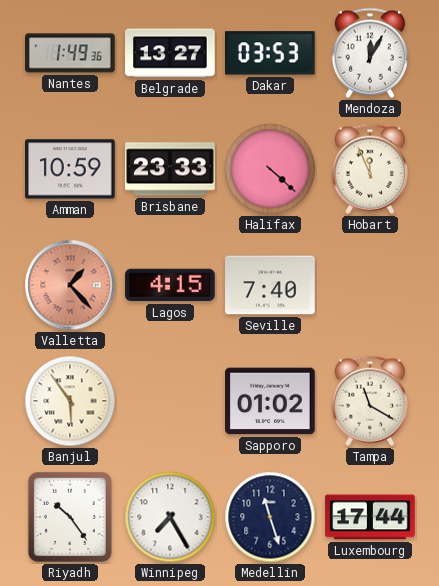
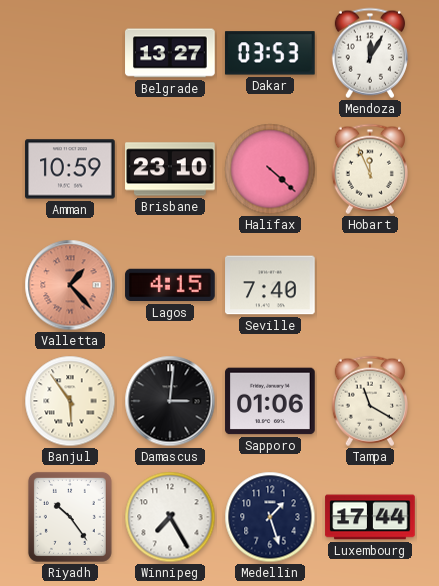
Nantes: 1:49 -> none
Brisbane: 23:33 -> 23:10
Damascus: none -> 3:01
Sapporo: 01:02 -> 01:06
Medellin: 11:27 -> 1:27
